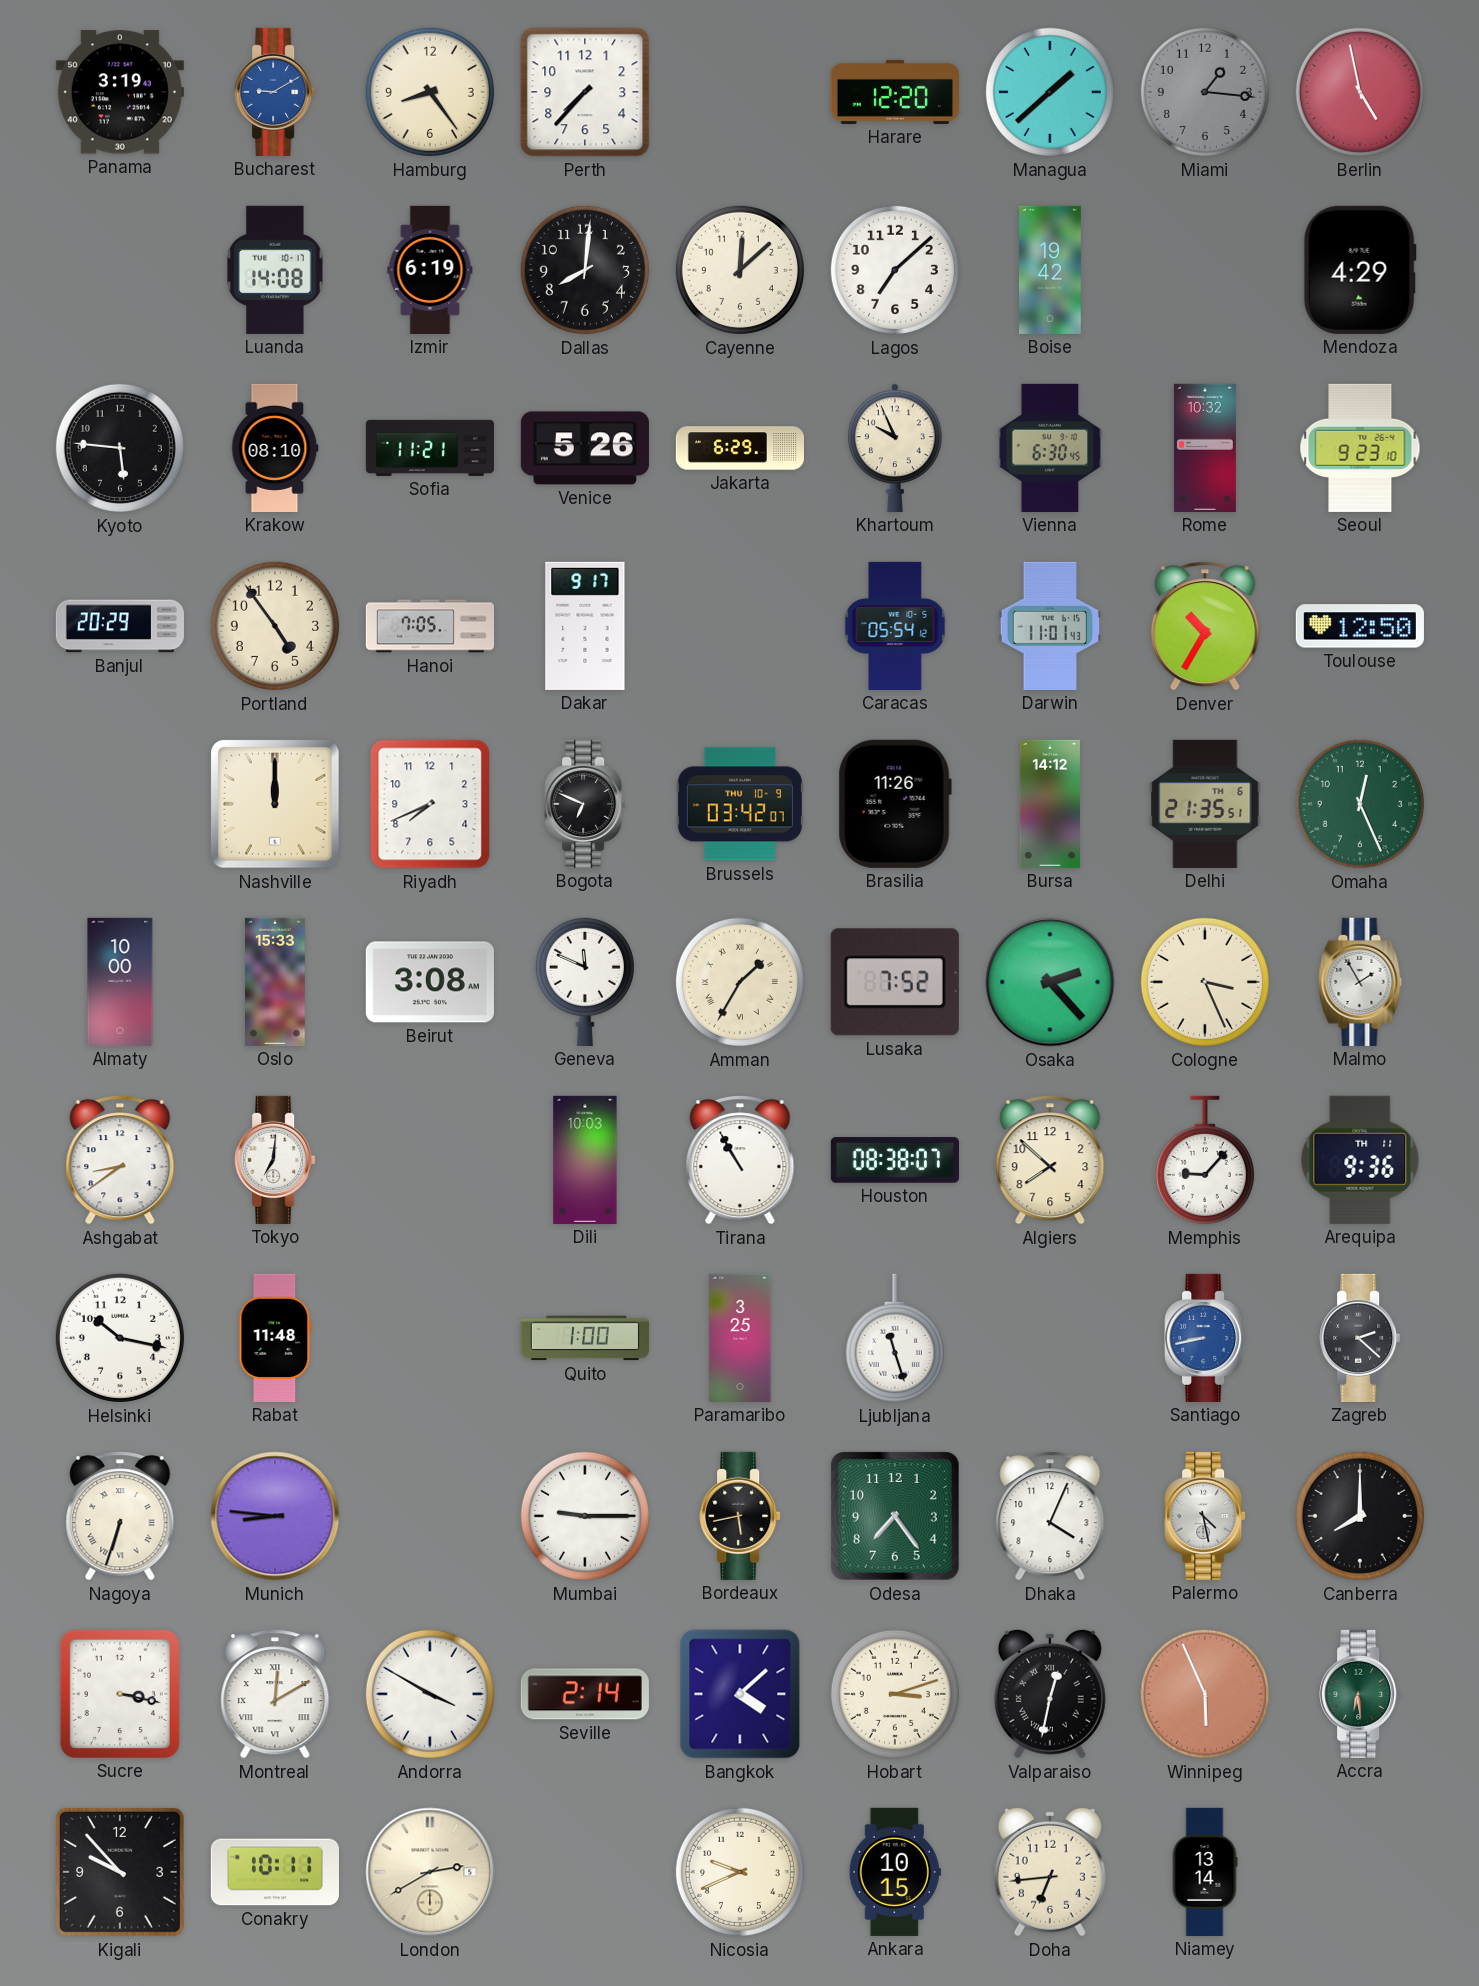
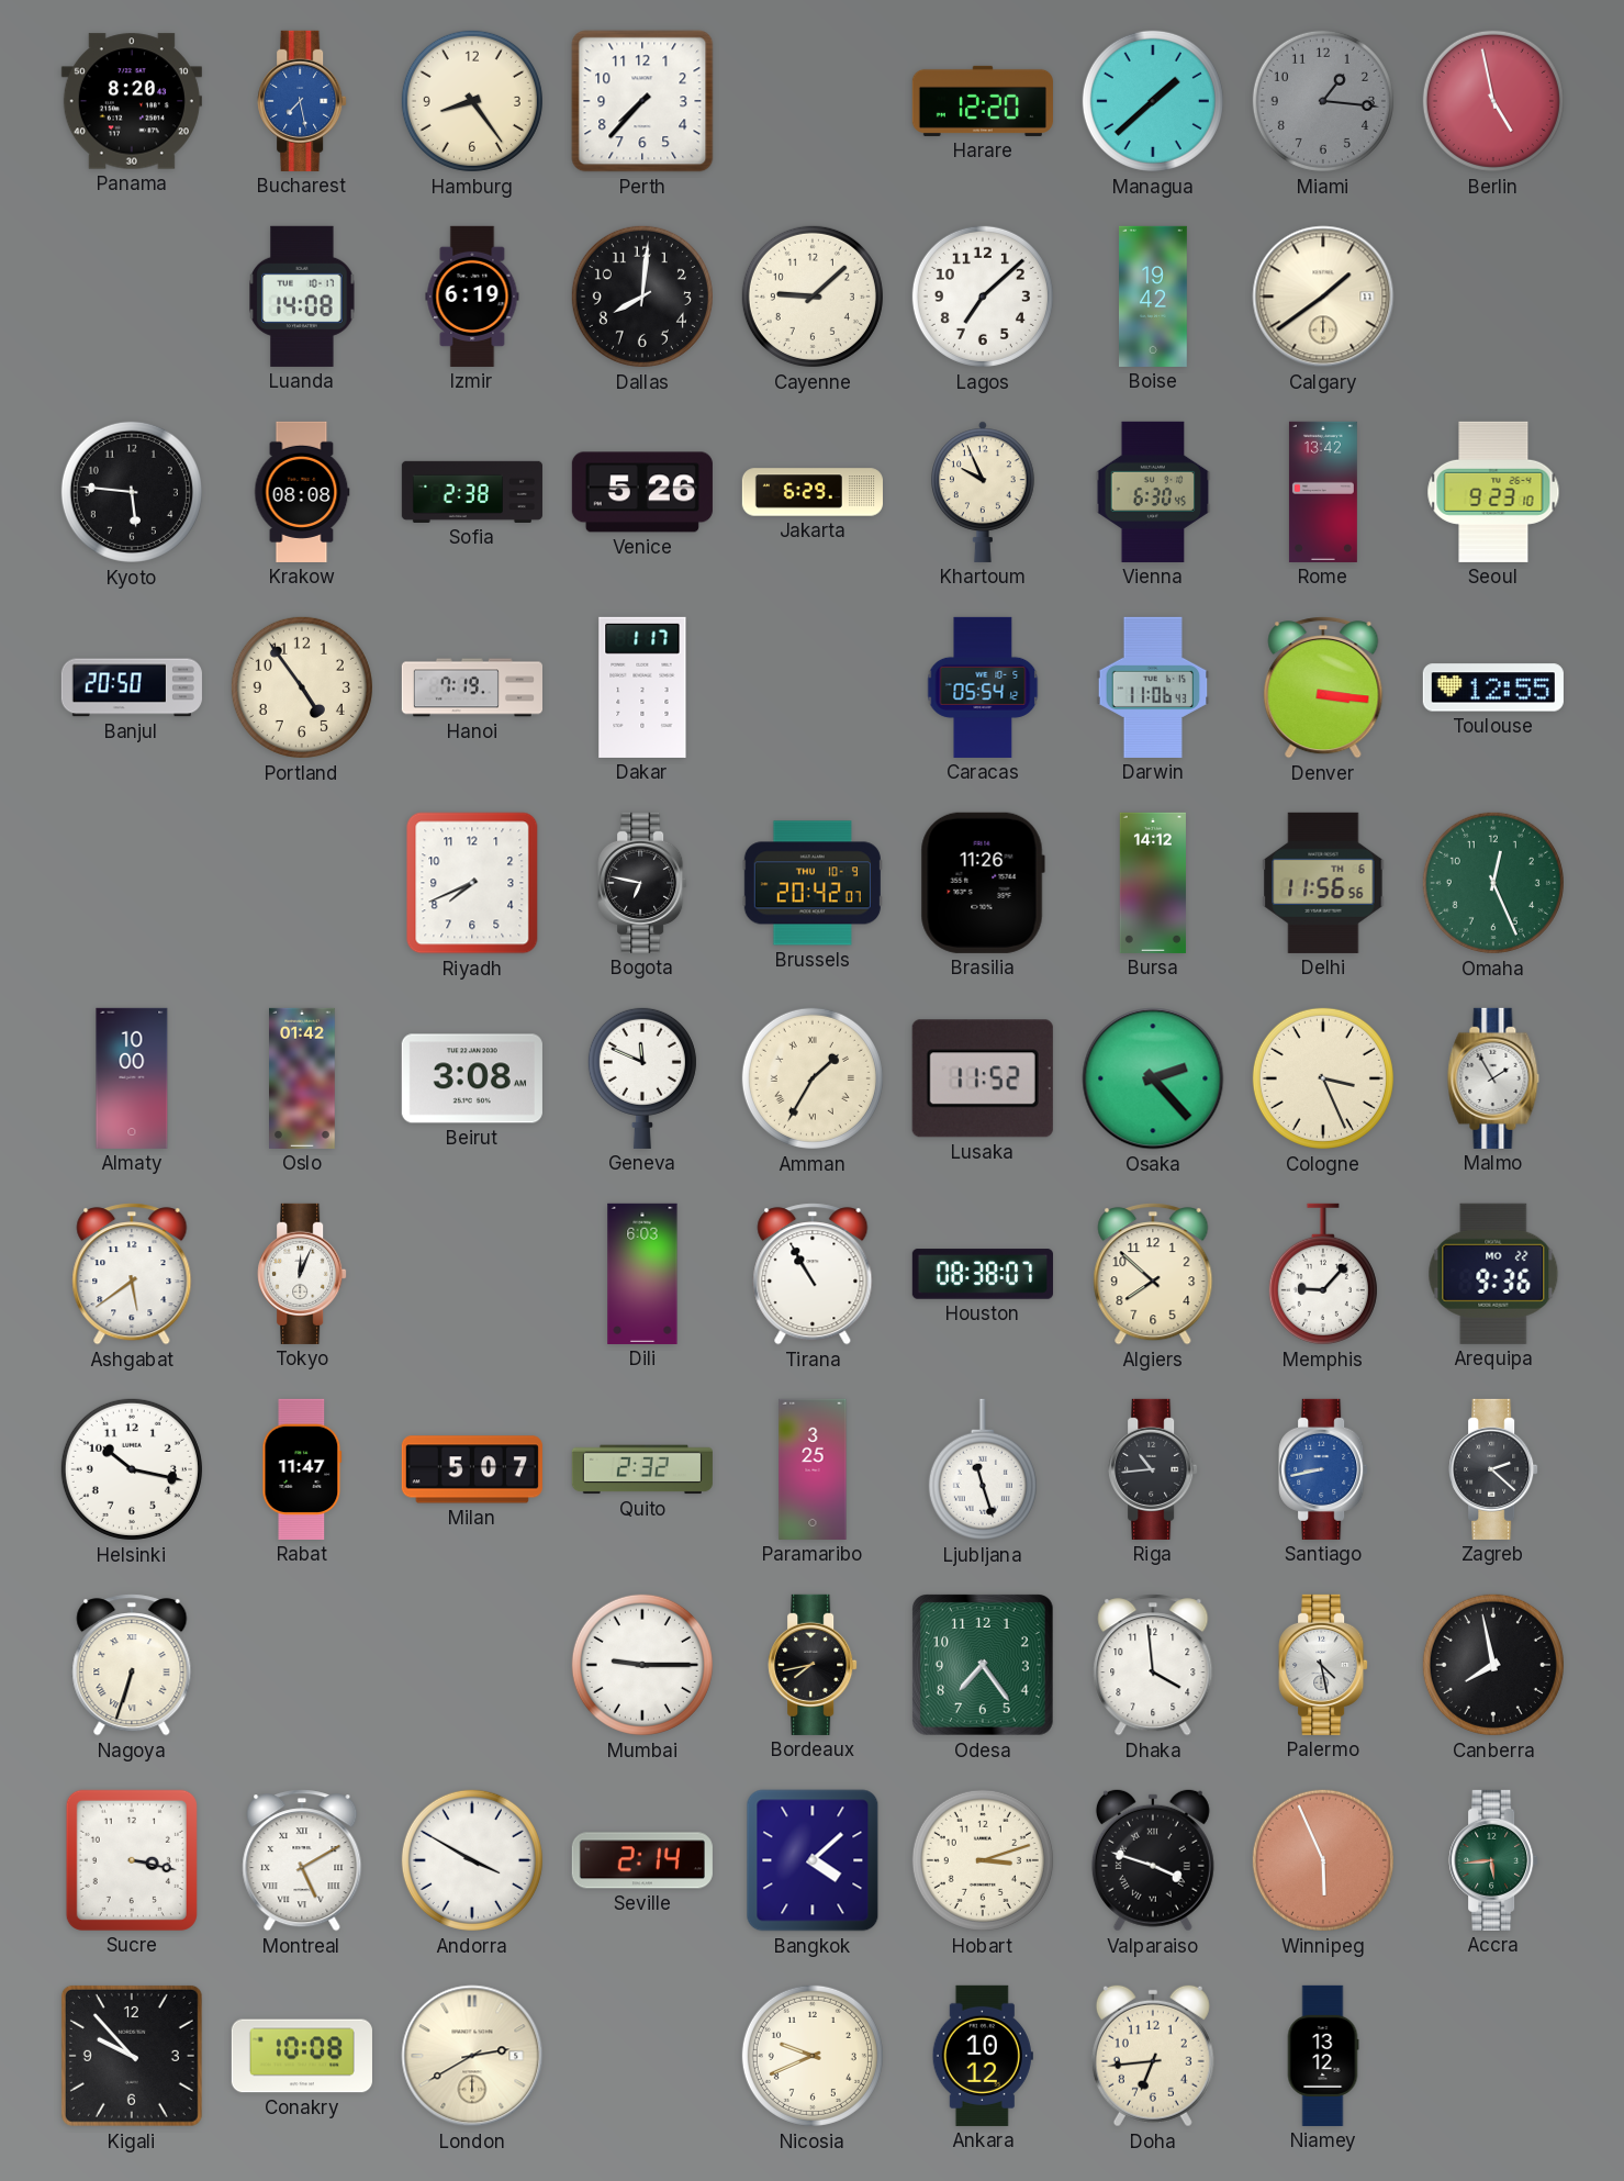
Panama: 3:19 -> 8:20
Bucharest: 9:10 -> 7:28
Cayenne: 12:08 -> 9:08
Calgary: none -> 1:39
Mendoza: 4:29 -> none
Krakow: 08:10 -> 08:08
Sofia: 11:21 -> 2:38
Rome: 10:32 -> 13:42
Banjul: 20:29 -> 20:50
Hanoi: 7:05 -> 7:19
Dakar: 9:17 -> 1:17
Darwin: 11:01 -> 11:06
Denver: 10:35 -> 3:16
Toulouse: 12:50 -> 12:55
Nashville: 12:00 -> none
Bogota: 6:49 -> 6:47
Brussels: 03:42 -> 20:42
Delhi: 21:35 -> 11:56
Oslo: 15:33 -> 01:42
Lusaka: 7:52 -> 11:52
Ashgabat: 8:39 -> 5:39
Tokyo: 7:01 -> 12:04
Dili: 10:03 -> 6:03
Arequipa date: TH 11 -> MO 22
Rabat: 11:48 -> 11:47
Milan: none -> 5:07
Quito: 1:00 -> 2:32
Riga: none -> 10:44
Munich: 8:46 -> none
Bordeaux: 5:43 -> 7:43
Dhaka: 4:04 -> 3:59
Canberra: 8:00 -> 7:58
Montreal: 12:10 -> 5:10
Valparaiso: 12:32 -> 3:48
Accra: 6:29 -> 5:44
Conakry: 10:11 -> 10:08
Ankara: 10:15 -> 10:12
Niamey: 13:14 -> 13:12
